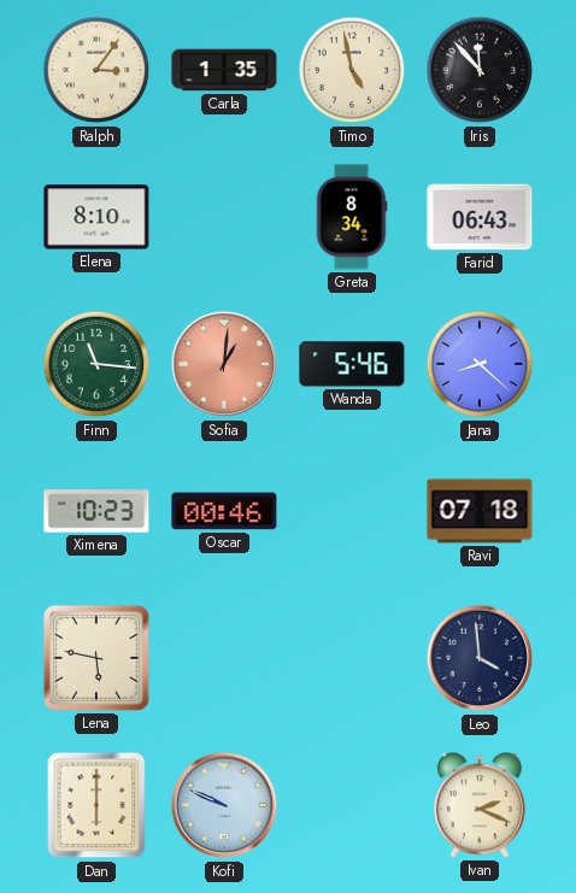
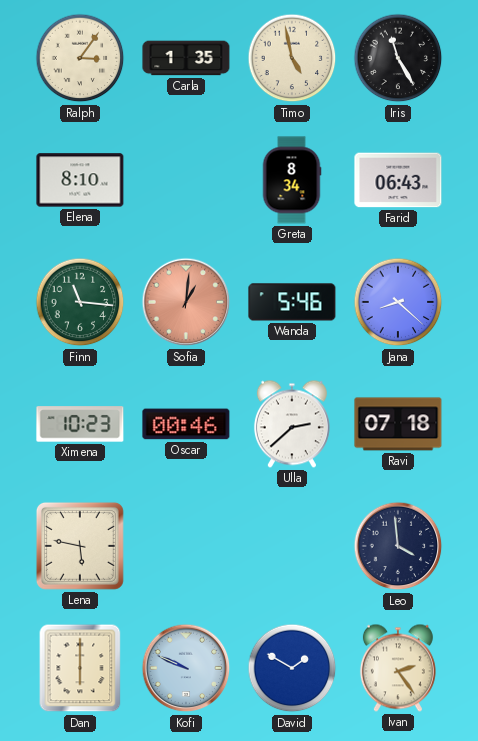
Iris: 11:53 -> 11:25
Ulla: none -> 2:38
David: none -> 1:50
Ivan: 2:19 -> 2:24
